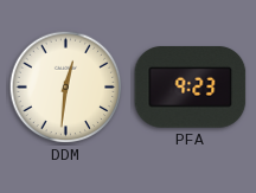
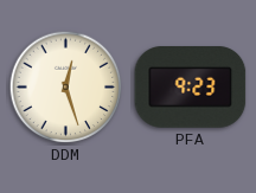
DDM: 12:31 -> 12:27
